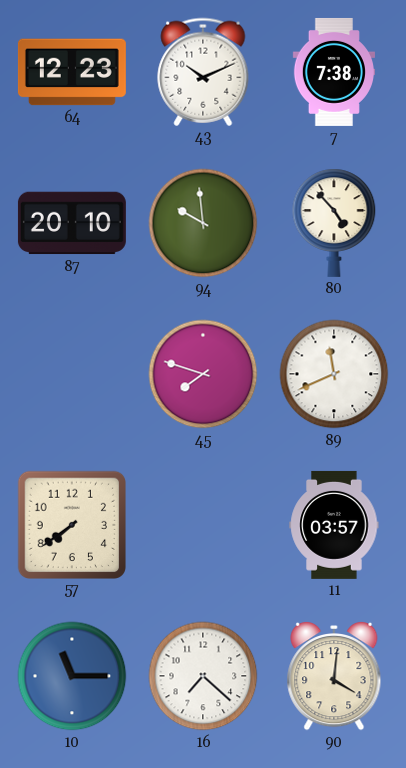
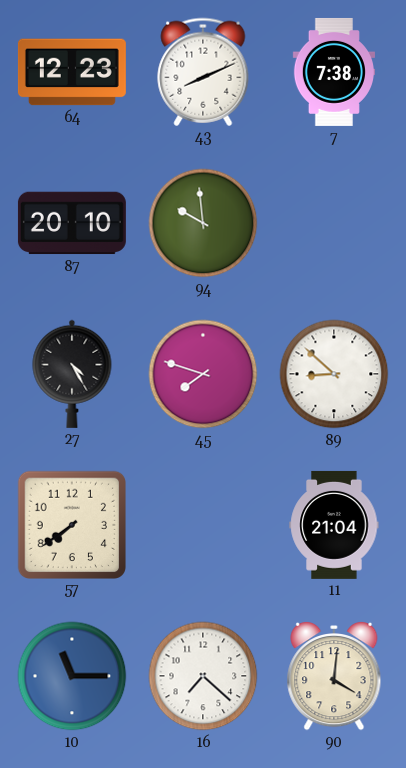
43: 10:11 -> 8:11
80: 4:53 -> none
27: none -> 4:25
89: 11:41 -> 8:52
11: 03:57 -> 21:04
